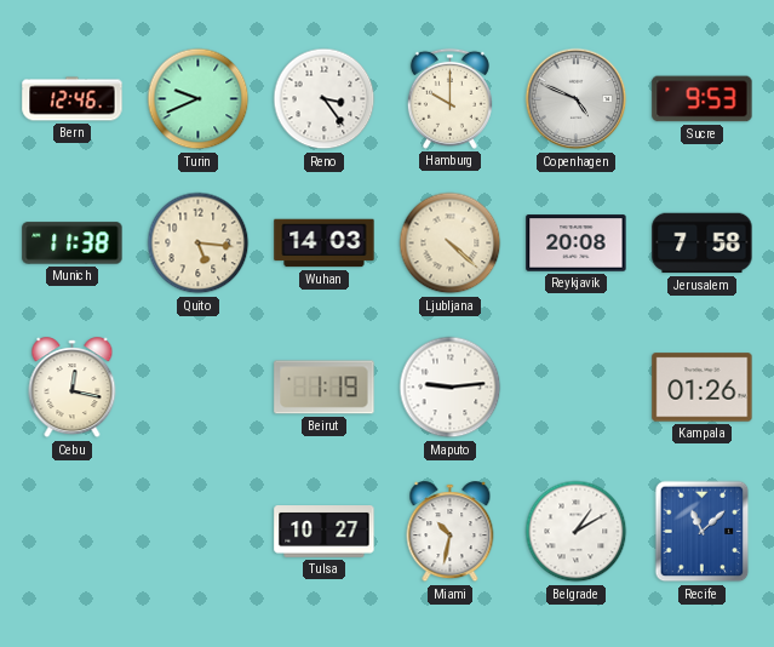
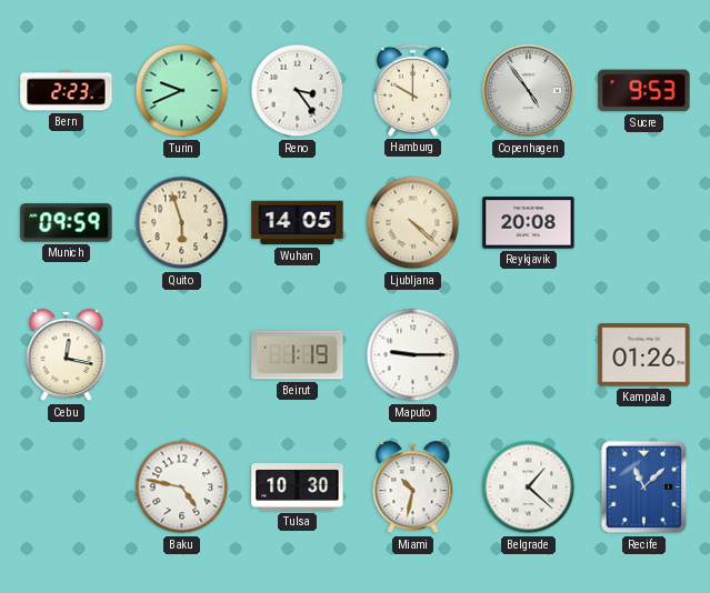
Bern: 12:46 -> 2:23
Copenhagen: 4:49 -> 4:54
Munich: 11:38 -> 09:59
Quito: 5:16 -> 5:57
Wuhan: 14:03 -> 14:05
Jerusalem: 7:58 -> none
Maputo: 9:14 -> 9:15
Baku: none -> 4:47
Tulsa: 10:27 -> 10:30
Belgrade: 1:10 -> 1:22
